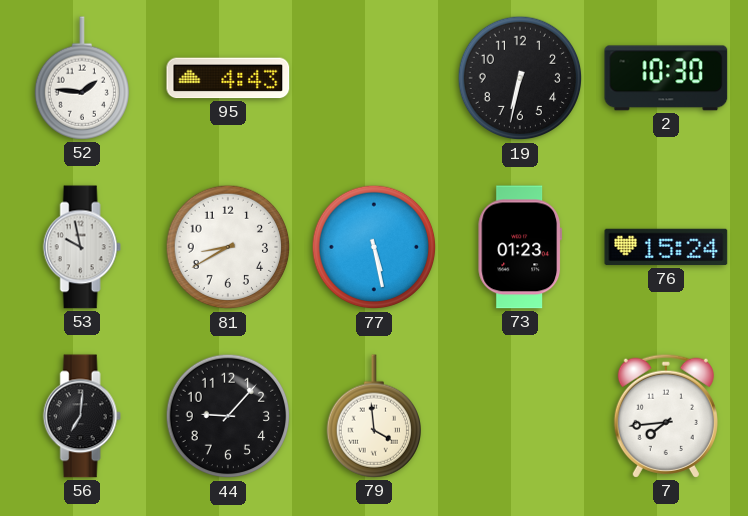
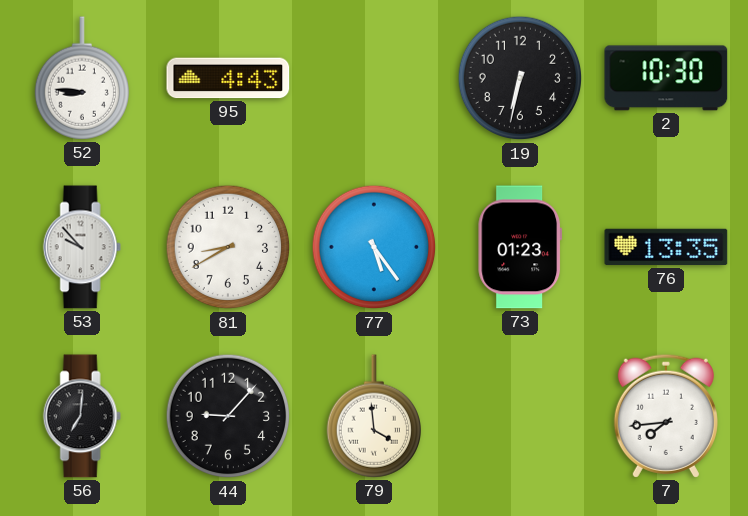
52: 1:46 -> 8:46
53: 9:58 -> 9:53
77: 5:28 -> 5:24
76: 15:24 -> 13:35
